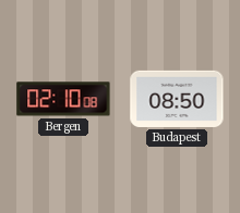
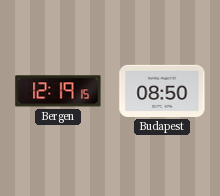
Bergen: 02:10 -> 12:19
